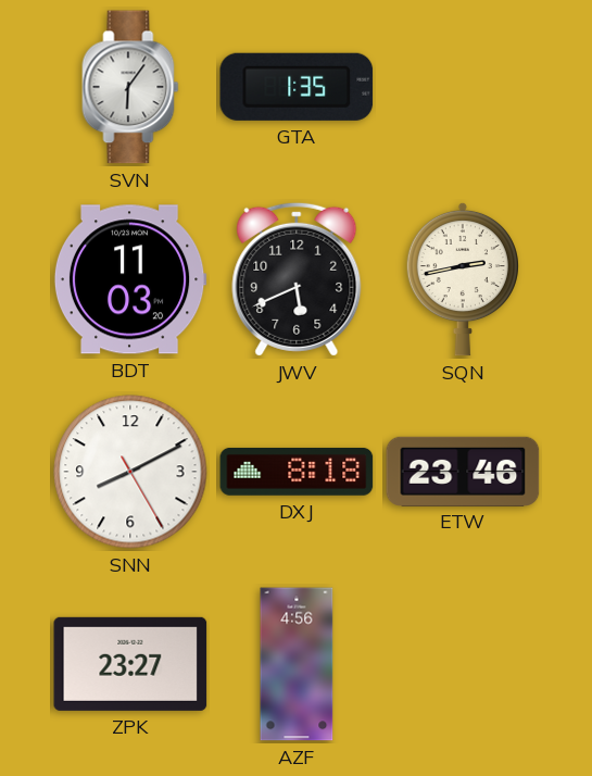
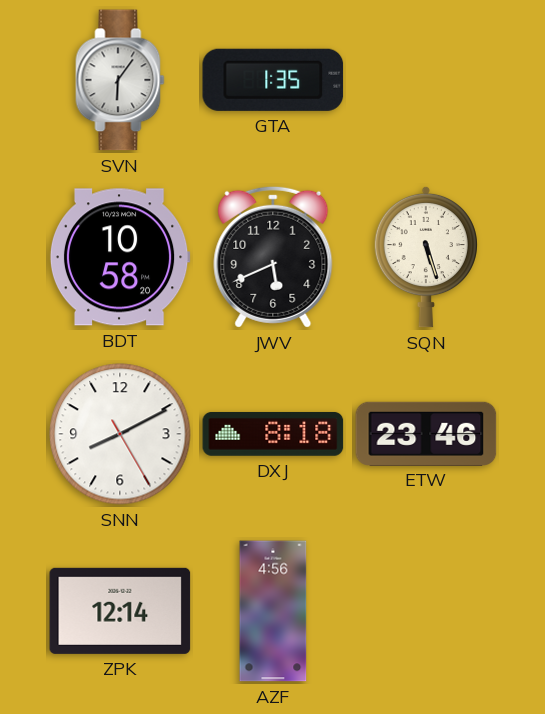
BDT: 11:03 -> 10:58
SQN: 2:43 -> 5:27
ZPK: 23:27 -> 12:14
